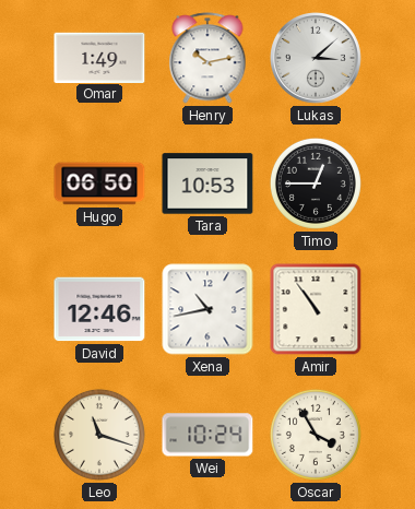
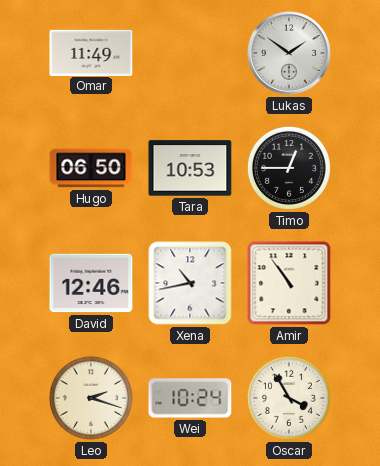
Omar: 1:49 -> 11:49
Henry: 10:13 -> none
Lukas: 3:08 -> 1:51
Leo: 11:18 -> 2:18
